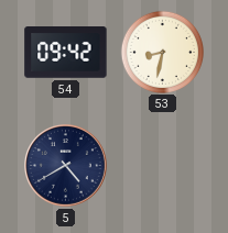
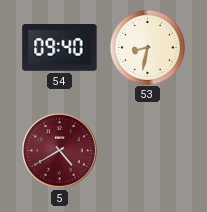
54: 09:42 -> 09:40
5 dial: navy -> burgundy
